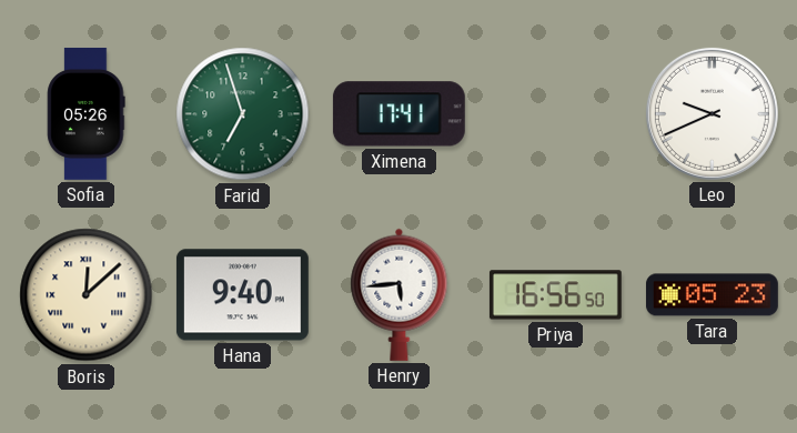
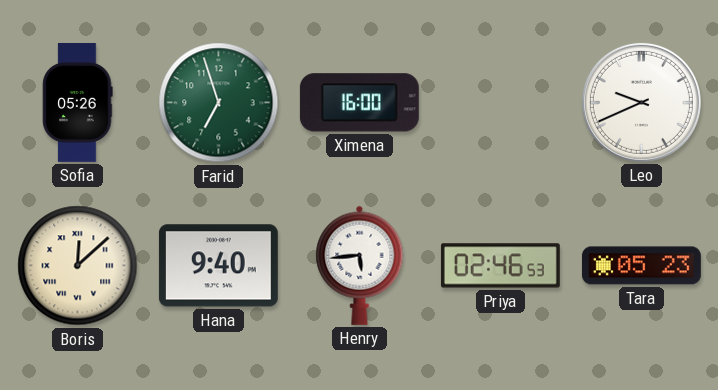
Ximena: 17:41 -> 16:00
Priya: 16:56 -> 02:46
